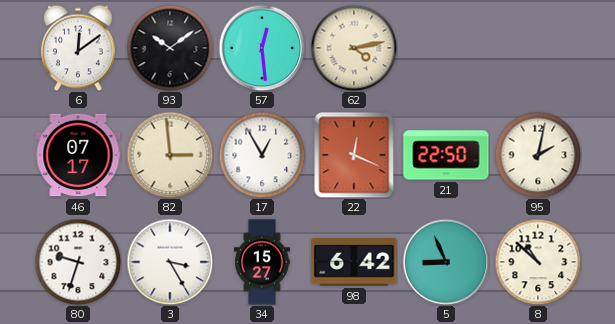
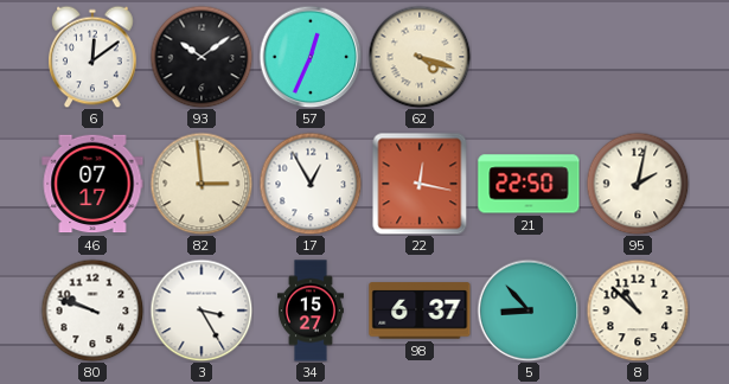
57: 12:29 -> 12:34
62: 4:13 -> 4:18
22: 12:19 -> 12:17
80: 9:33 -> 9:48
98: 6:42 -> 6:37
5: 8:56 -> 8:53
